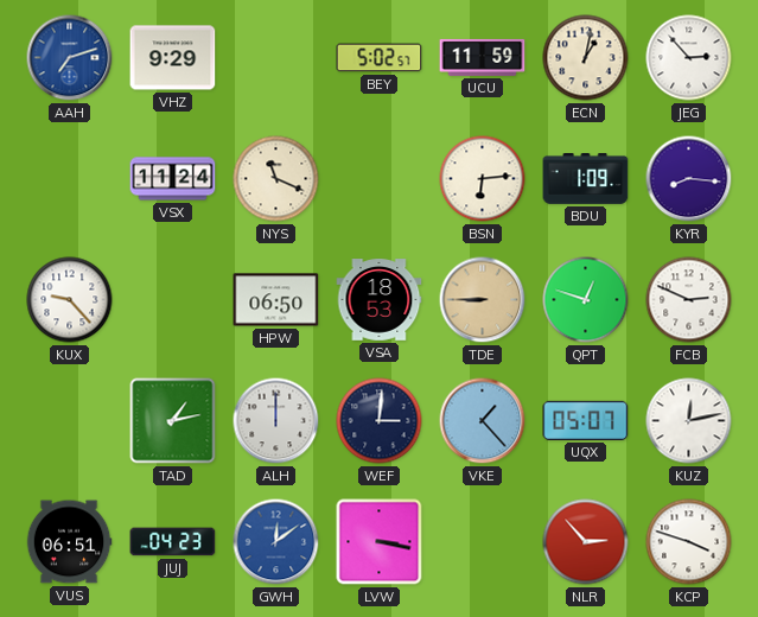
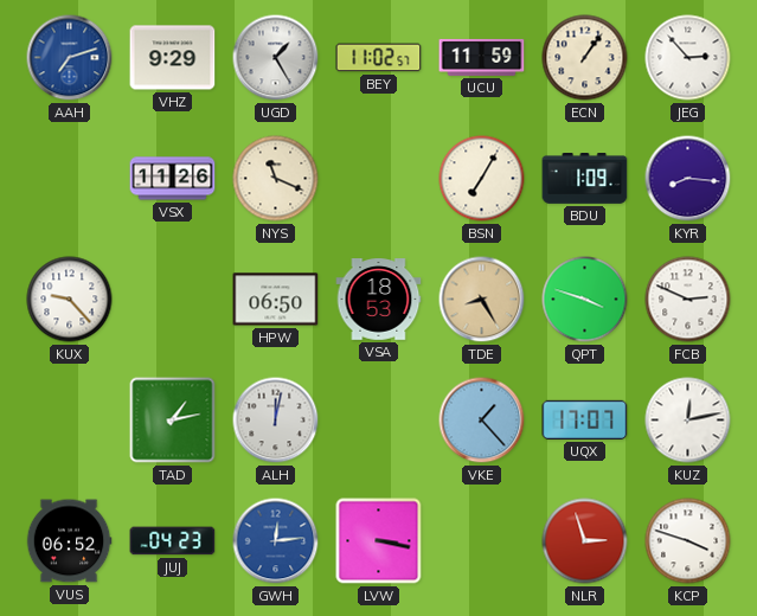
UGD: none -> 1:25
BEY: 5:02 -> 11:02
ECN: 1:02 -> 1:06
VSX: 11:24 -> 11:26
BSN: 6:14 -> 7:05
TDE: 8:45 -> 8:25
QPT: 12:48 -> 3:48
ALH: 12:00 -> 12:02
WEF: 3:01 -> none
UQX: 05:07 -> 17:07
VUS: 06:51 -> 06:52
GWH: 12:09 -> 12:14
NLR: 2:53 -> 2:57
